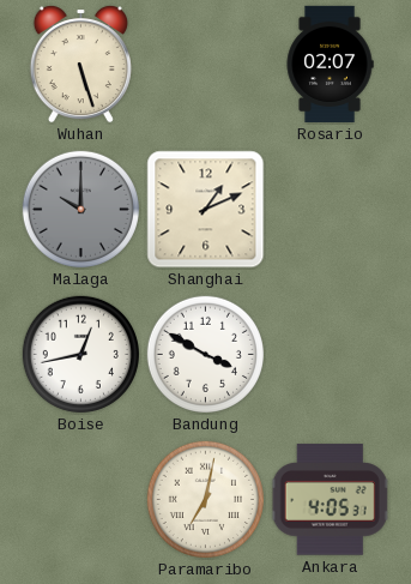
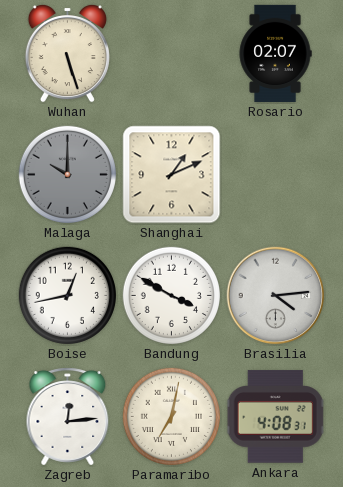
Brasilia: none -> 4:14
Zagreb: none -> 12:14
Ankara: 4:05 -> 4:08
